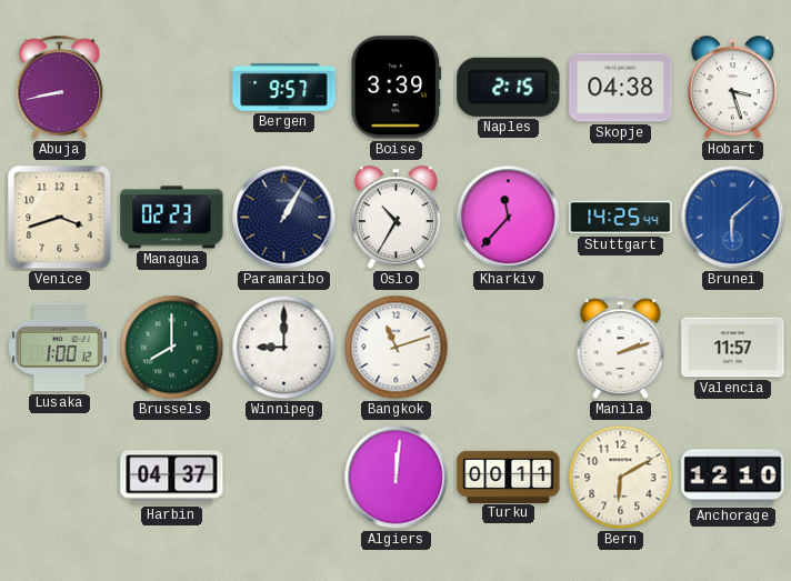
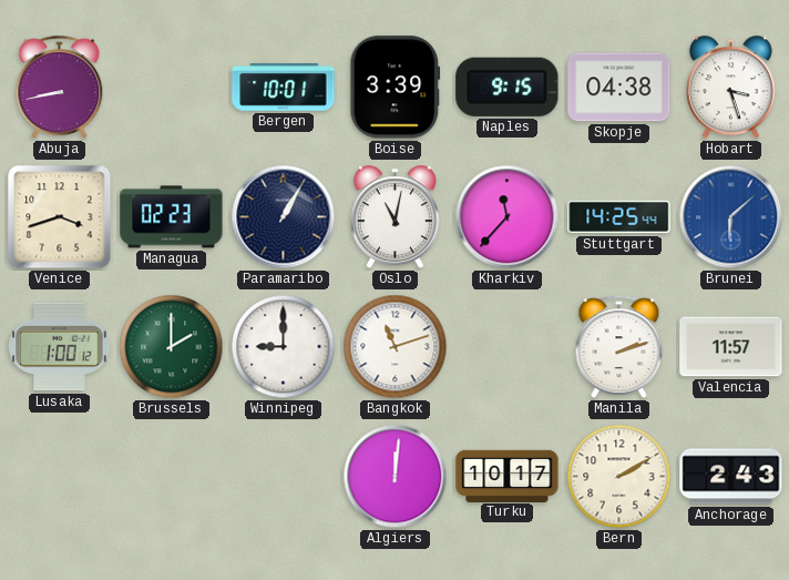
Bergen: 9:57 -> 10:01
Naples: 2:15 -> 9:15
Oslo: 10:35 -> 11:02
Brussels: 8:00 -> 2:00
Harbin: 04:37 -> none
Turku: 00:11 -> 10:17
Bern: 6:10 -> 2:10
Anchorage: 12:10 -> 2:43
